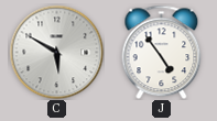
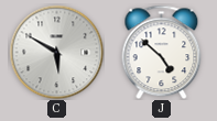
J: 4:54 -> 4:52
